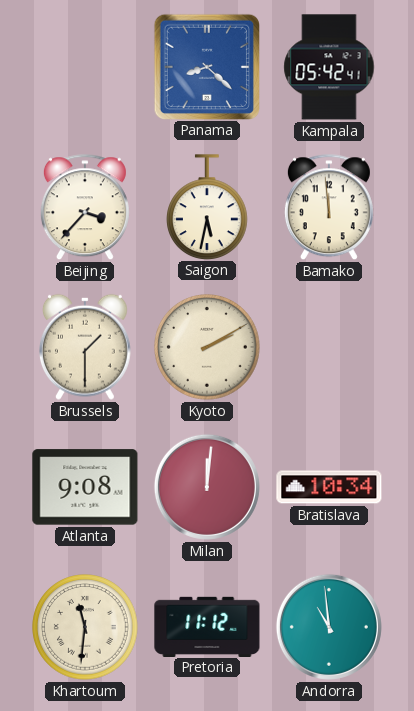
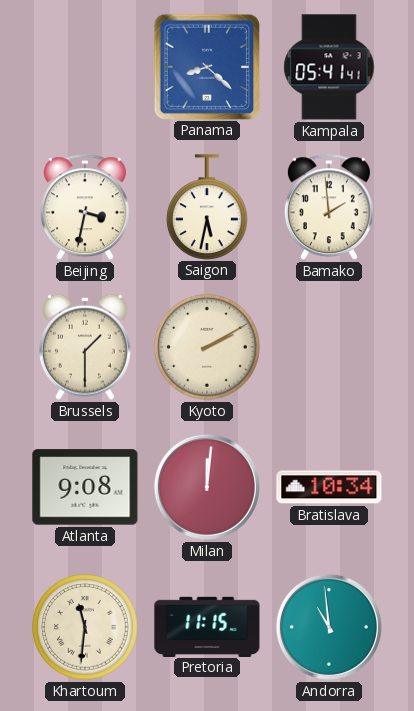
Kampala: 05:42 -> 05:41
Beijing: 3:37 -> 3:32
Bamako: 11:59 -> 1:59
Pretoria: 11:12 -> 11:15
